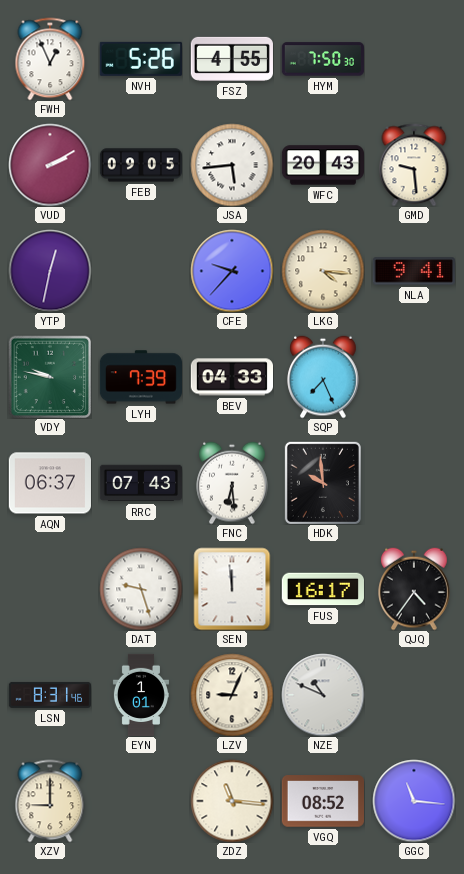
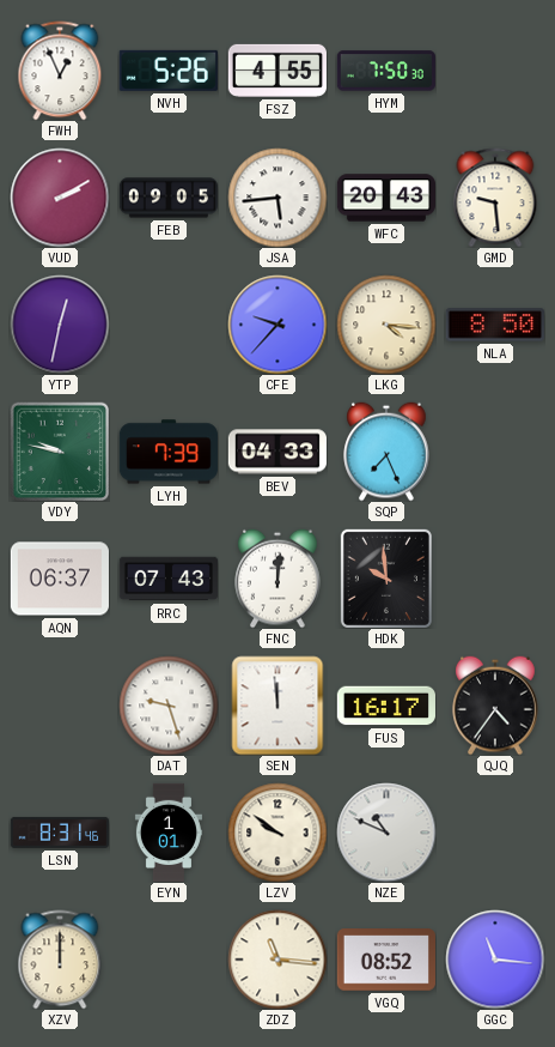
NLA: 9:41 -> 8:50
FNC: 6:29 -> 12:01
LZV: 9:04 -> 9:51
XZV: 9:00 -> 12:00
